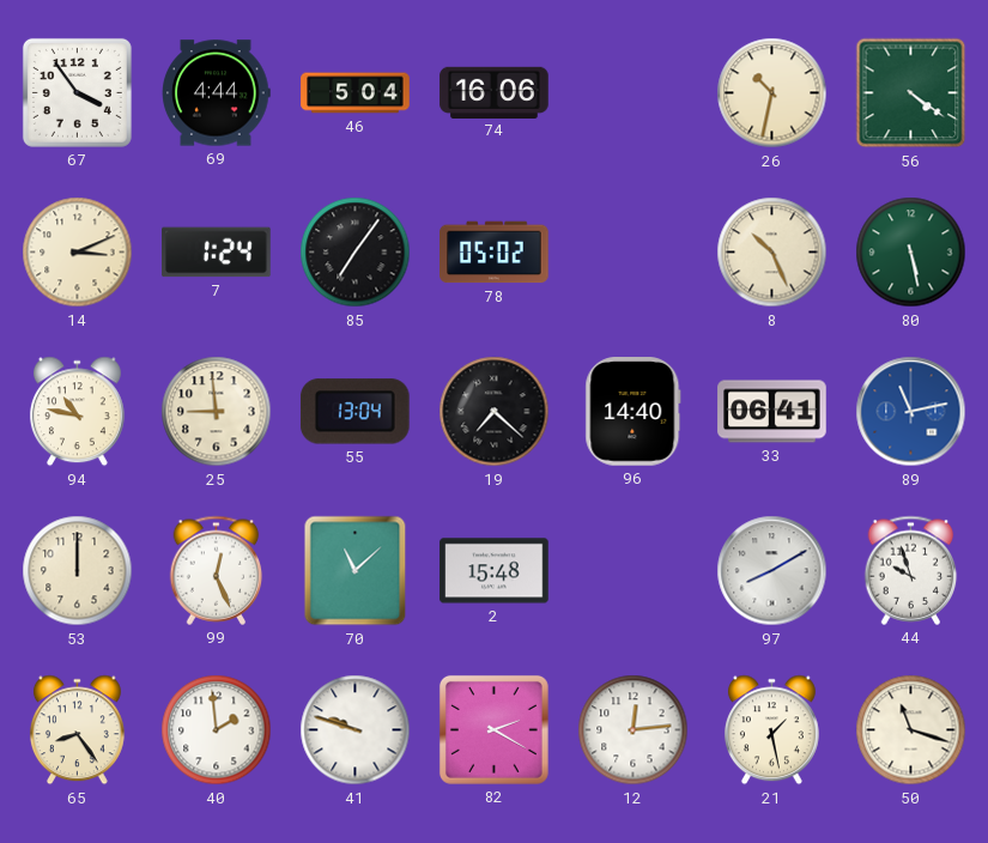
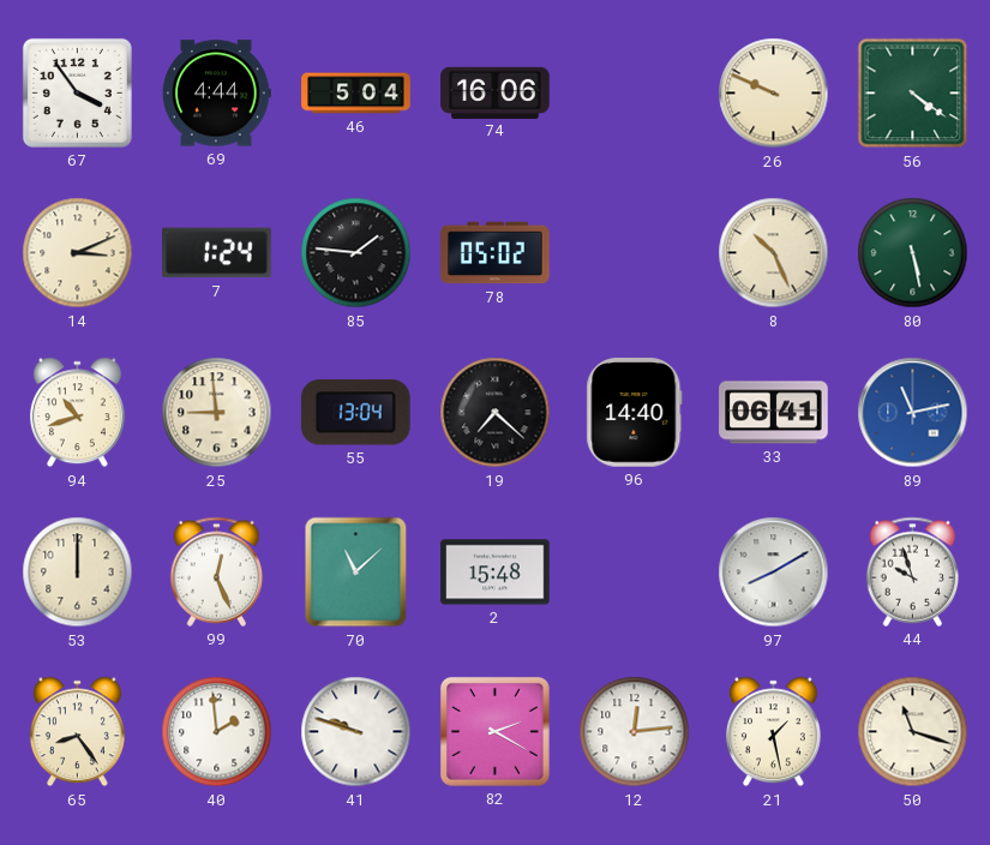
26: 10:32 -> 9:49
85: 7:06 -> 1:46
94: 10:47 -> 10:42
